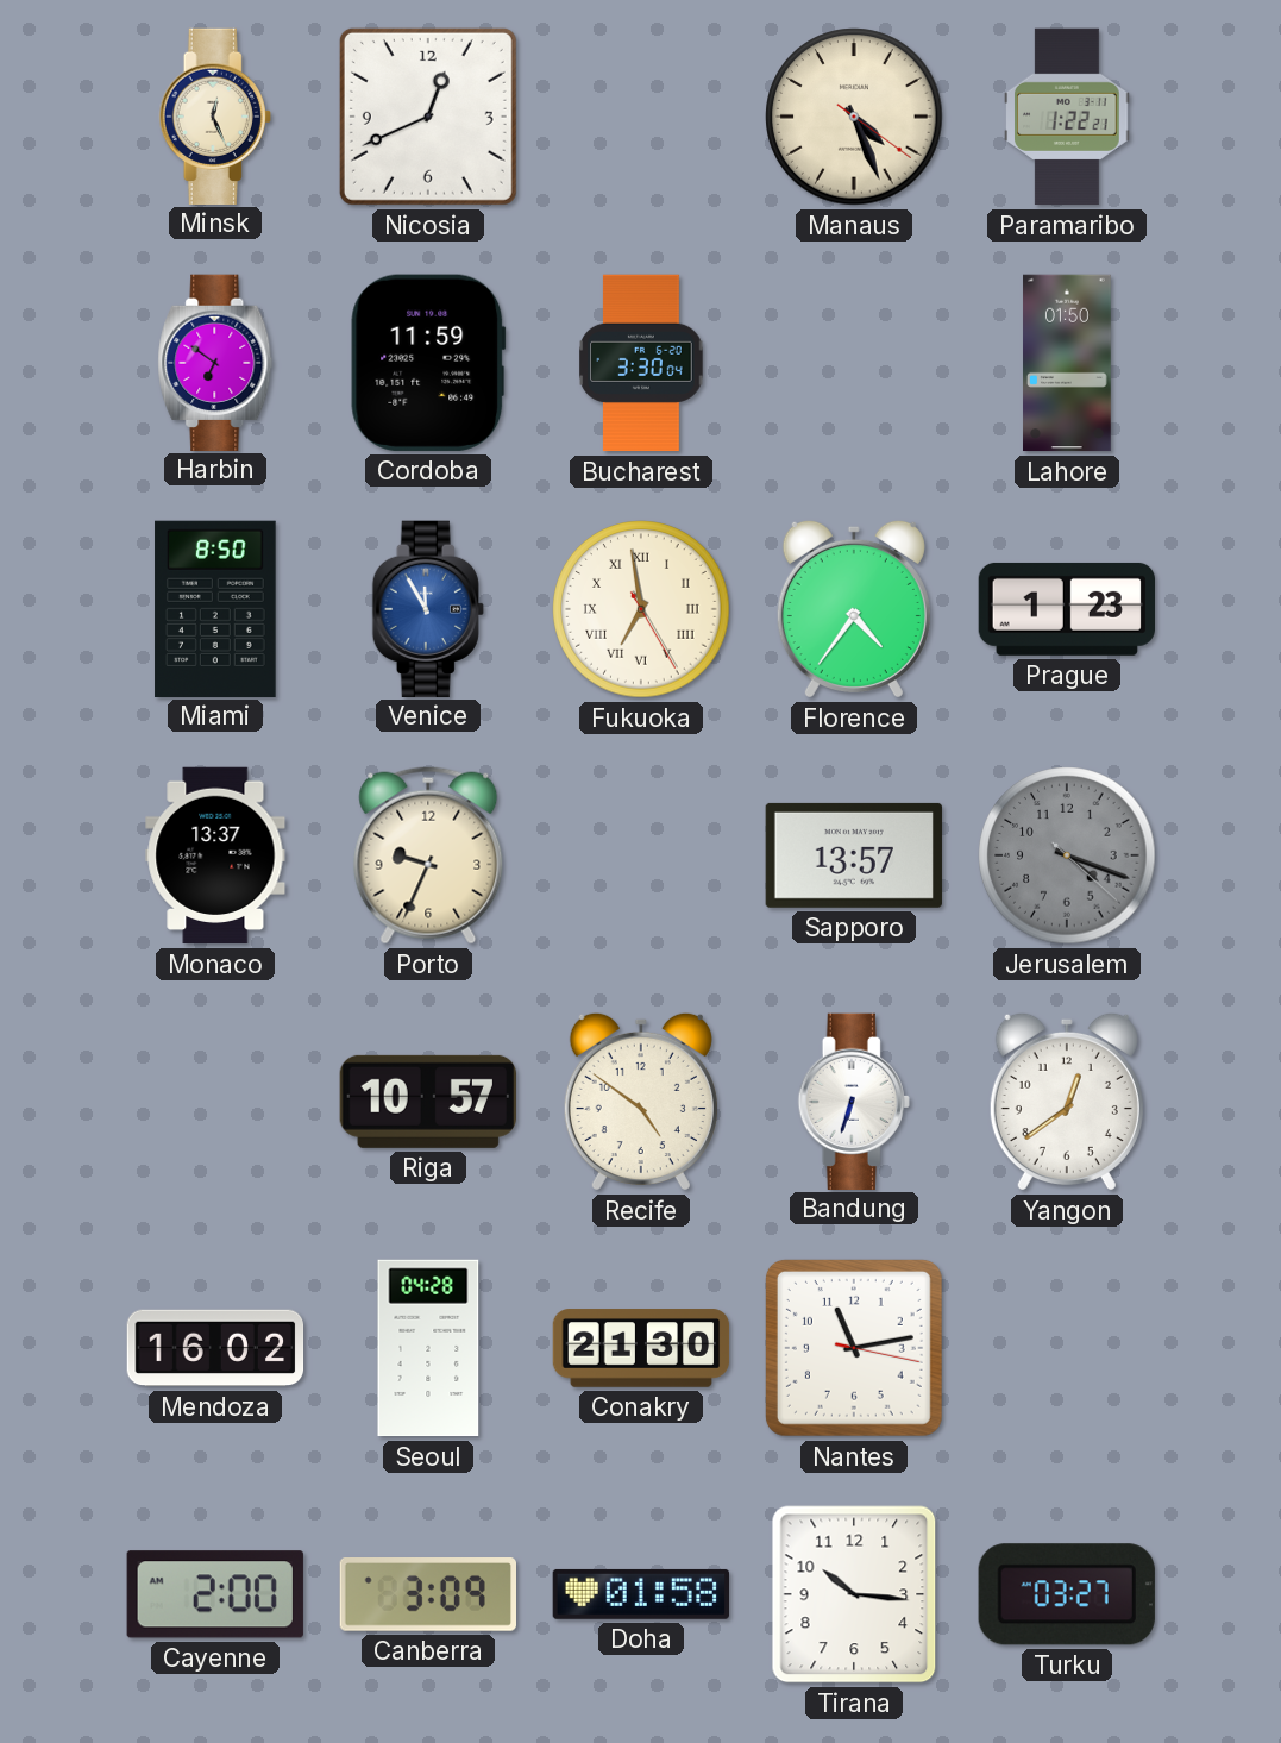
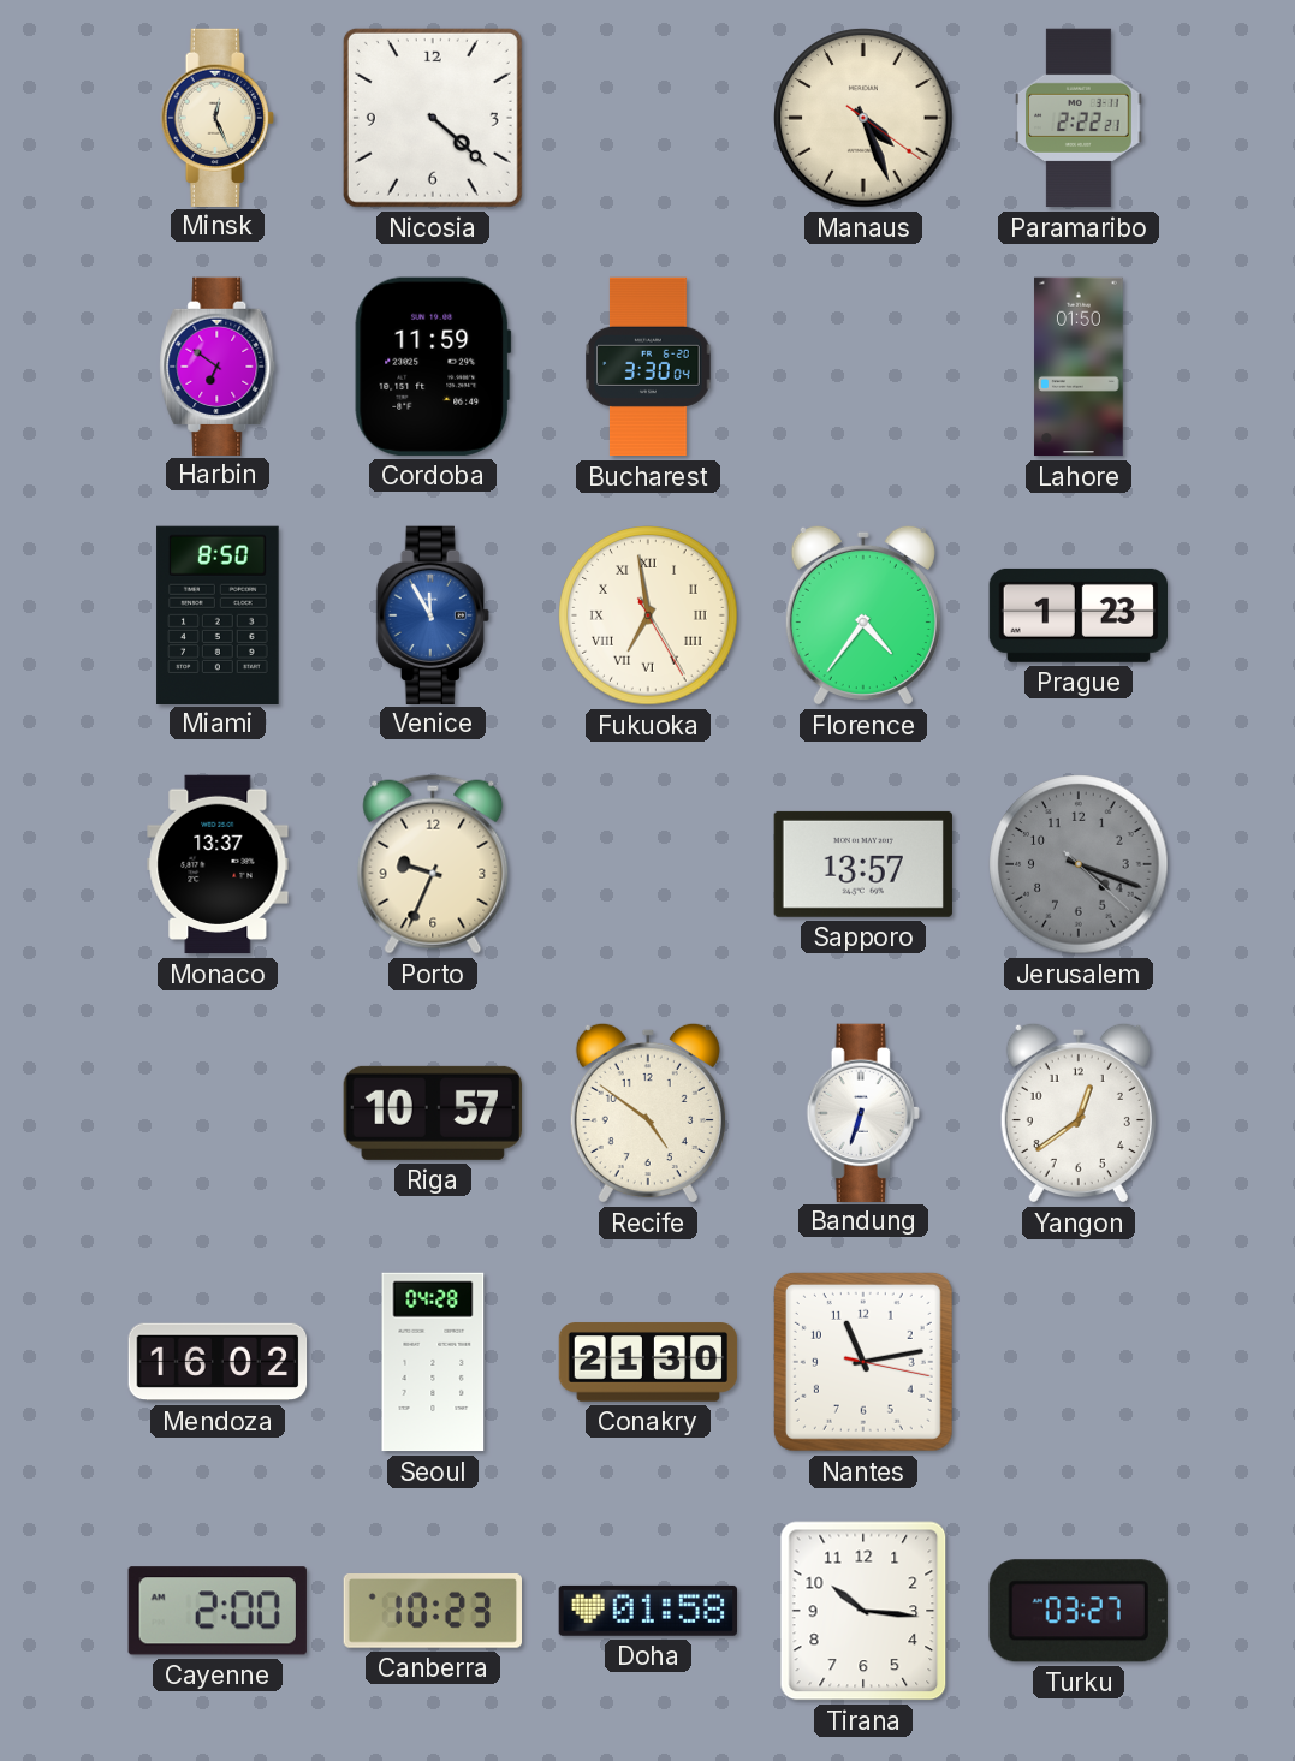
Nicosia: 12:41 -> 4:22
Paramaribo: 1:22 -> 2:22
Canberra: 3:09 -> 10:23
